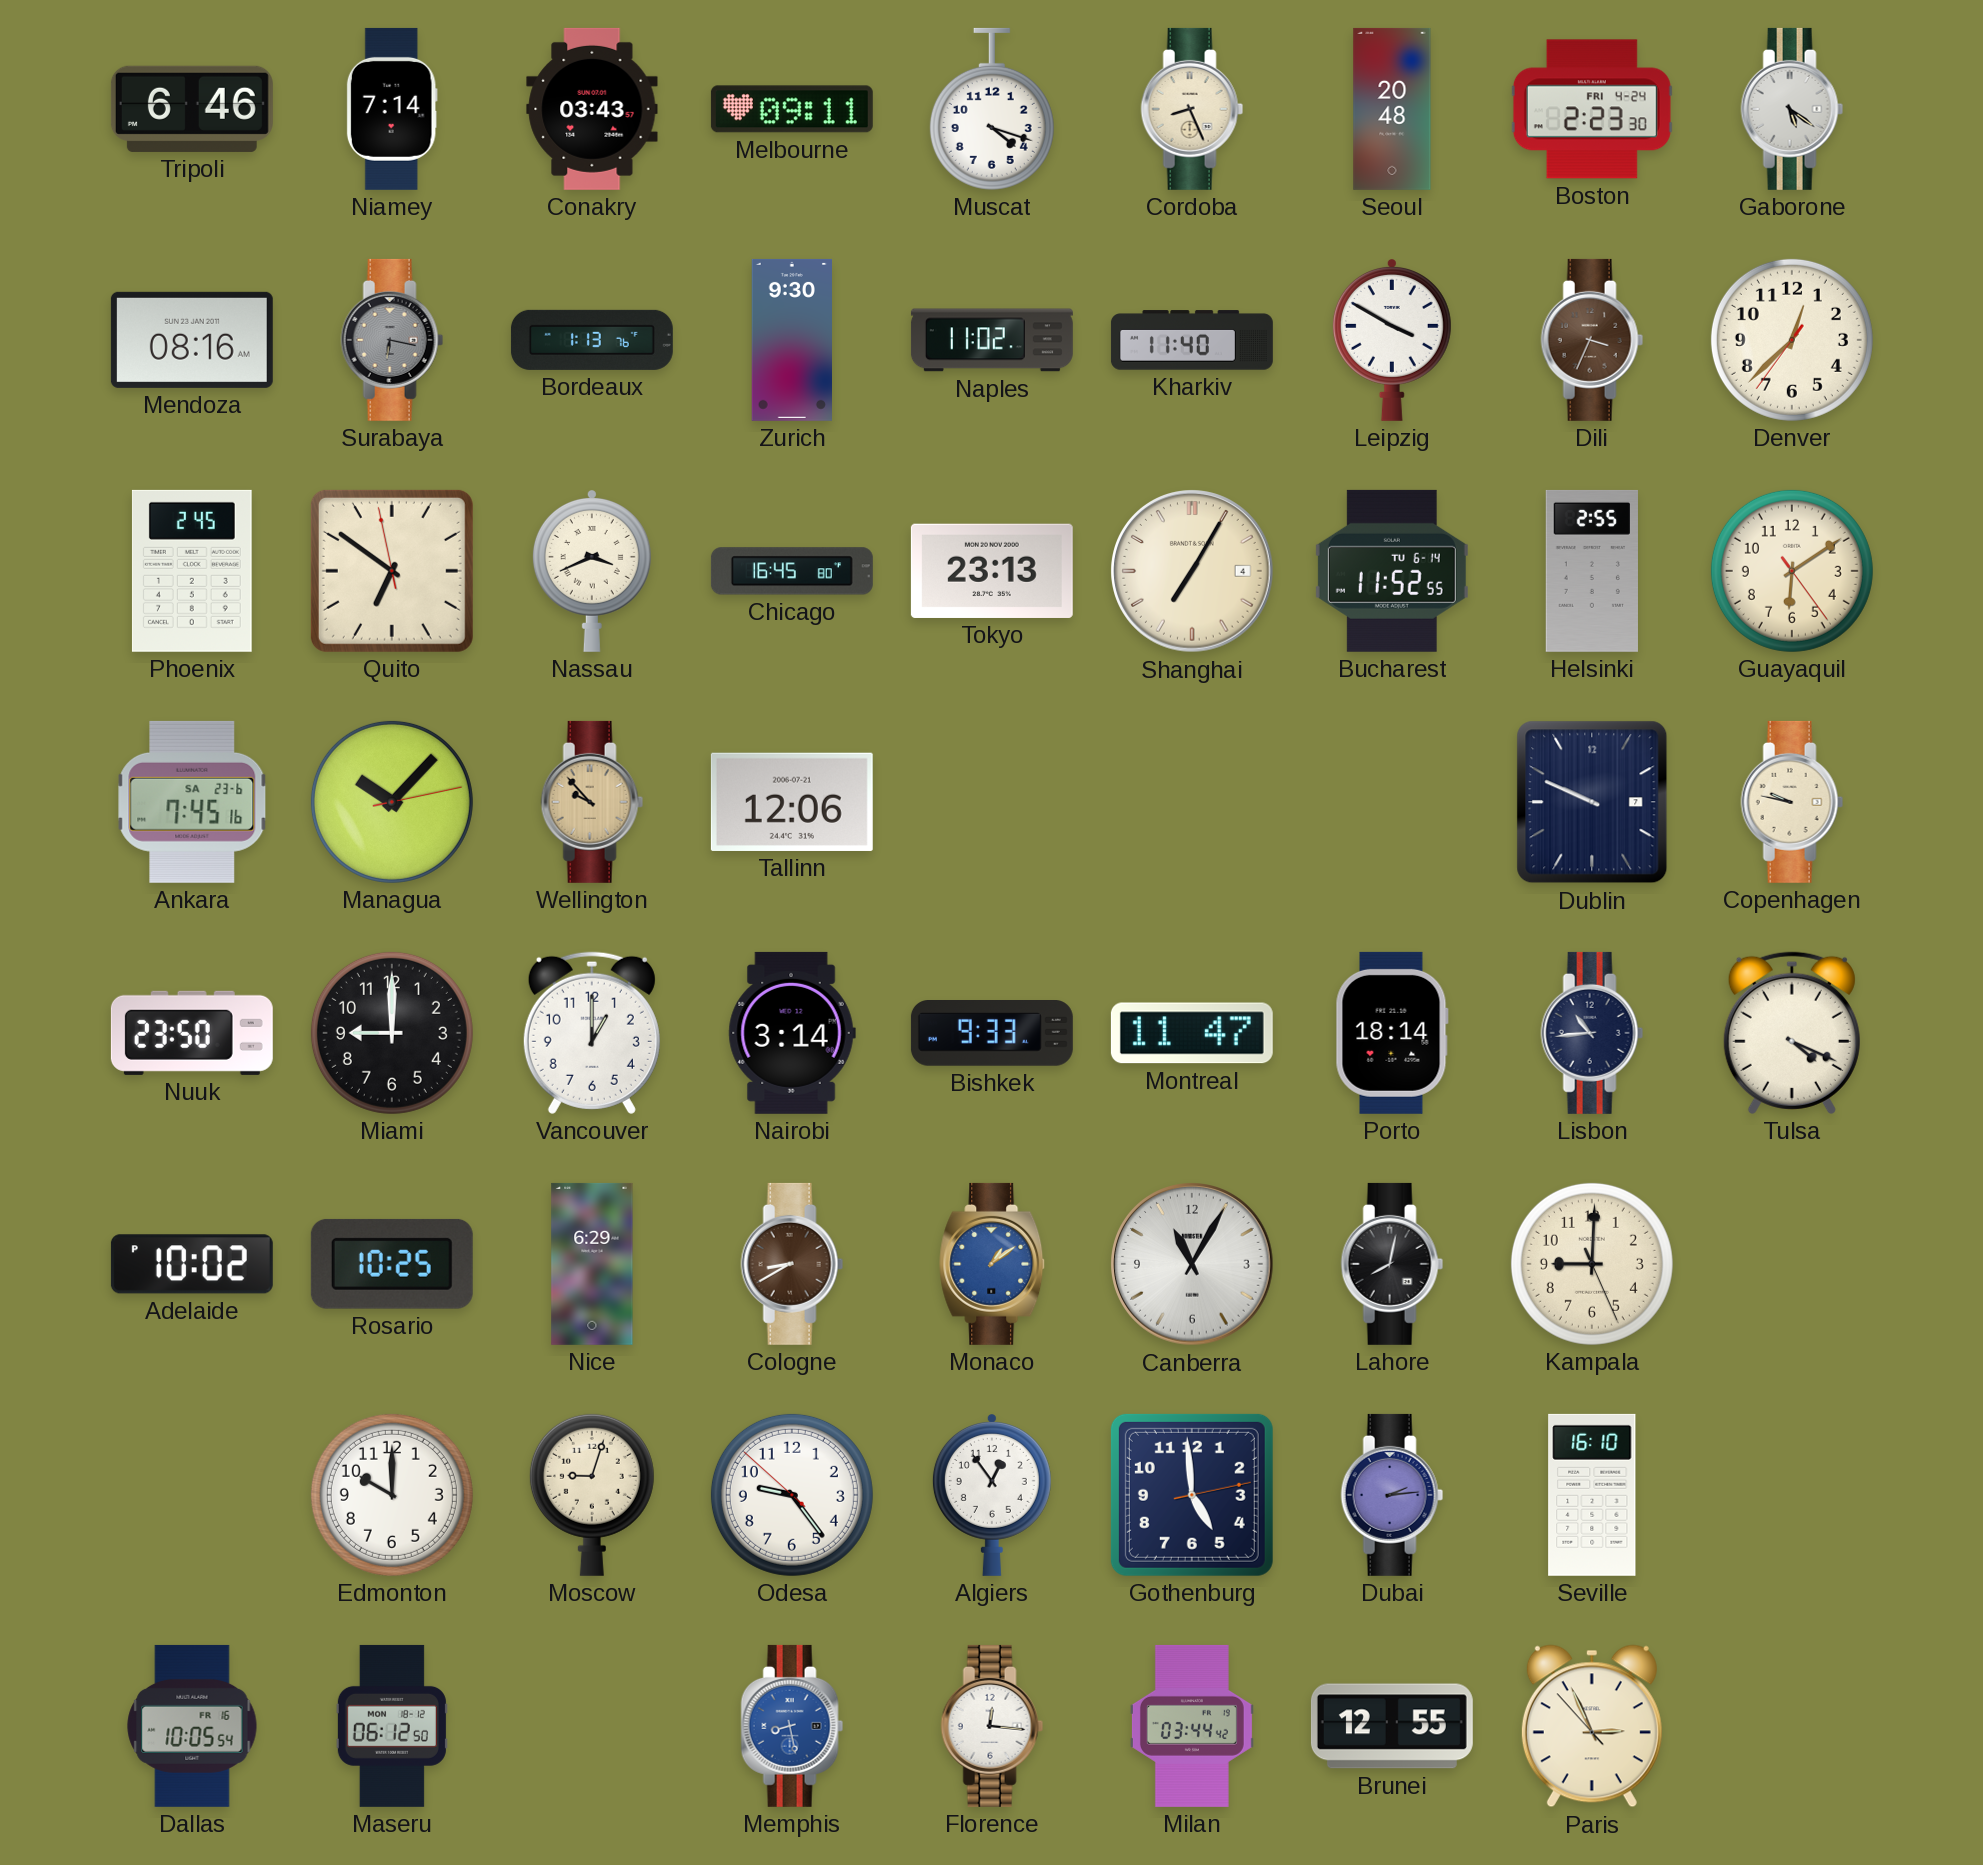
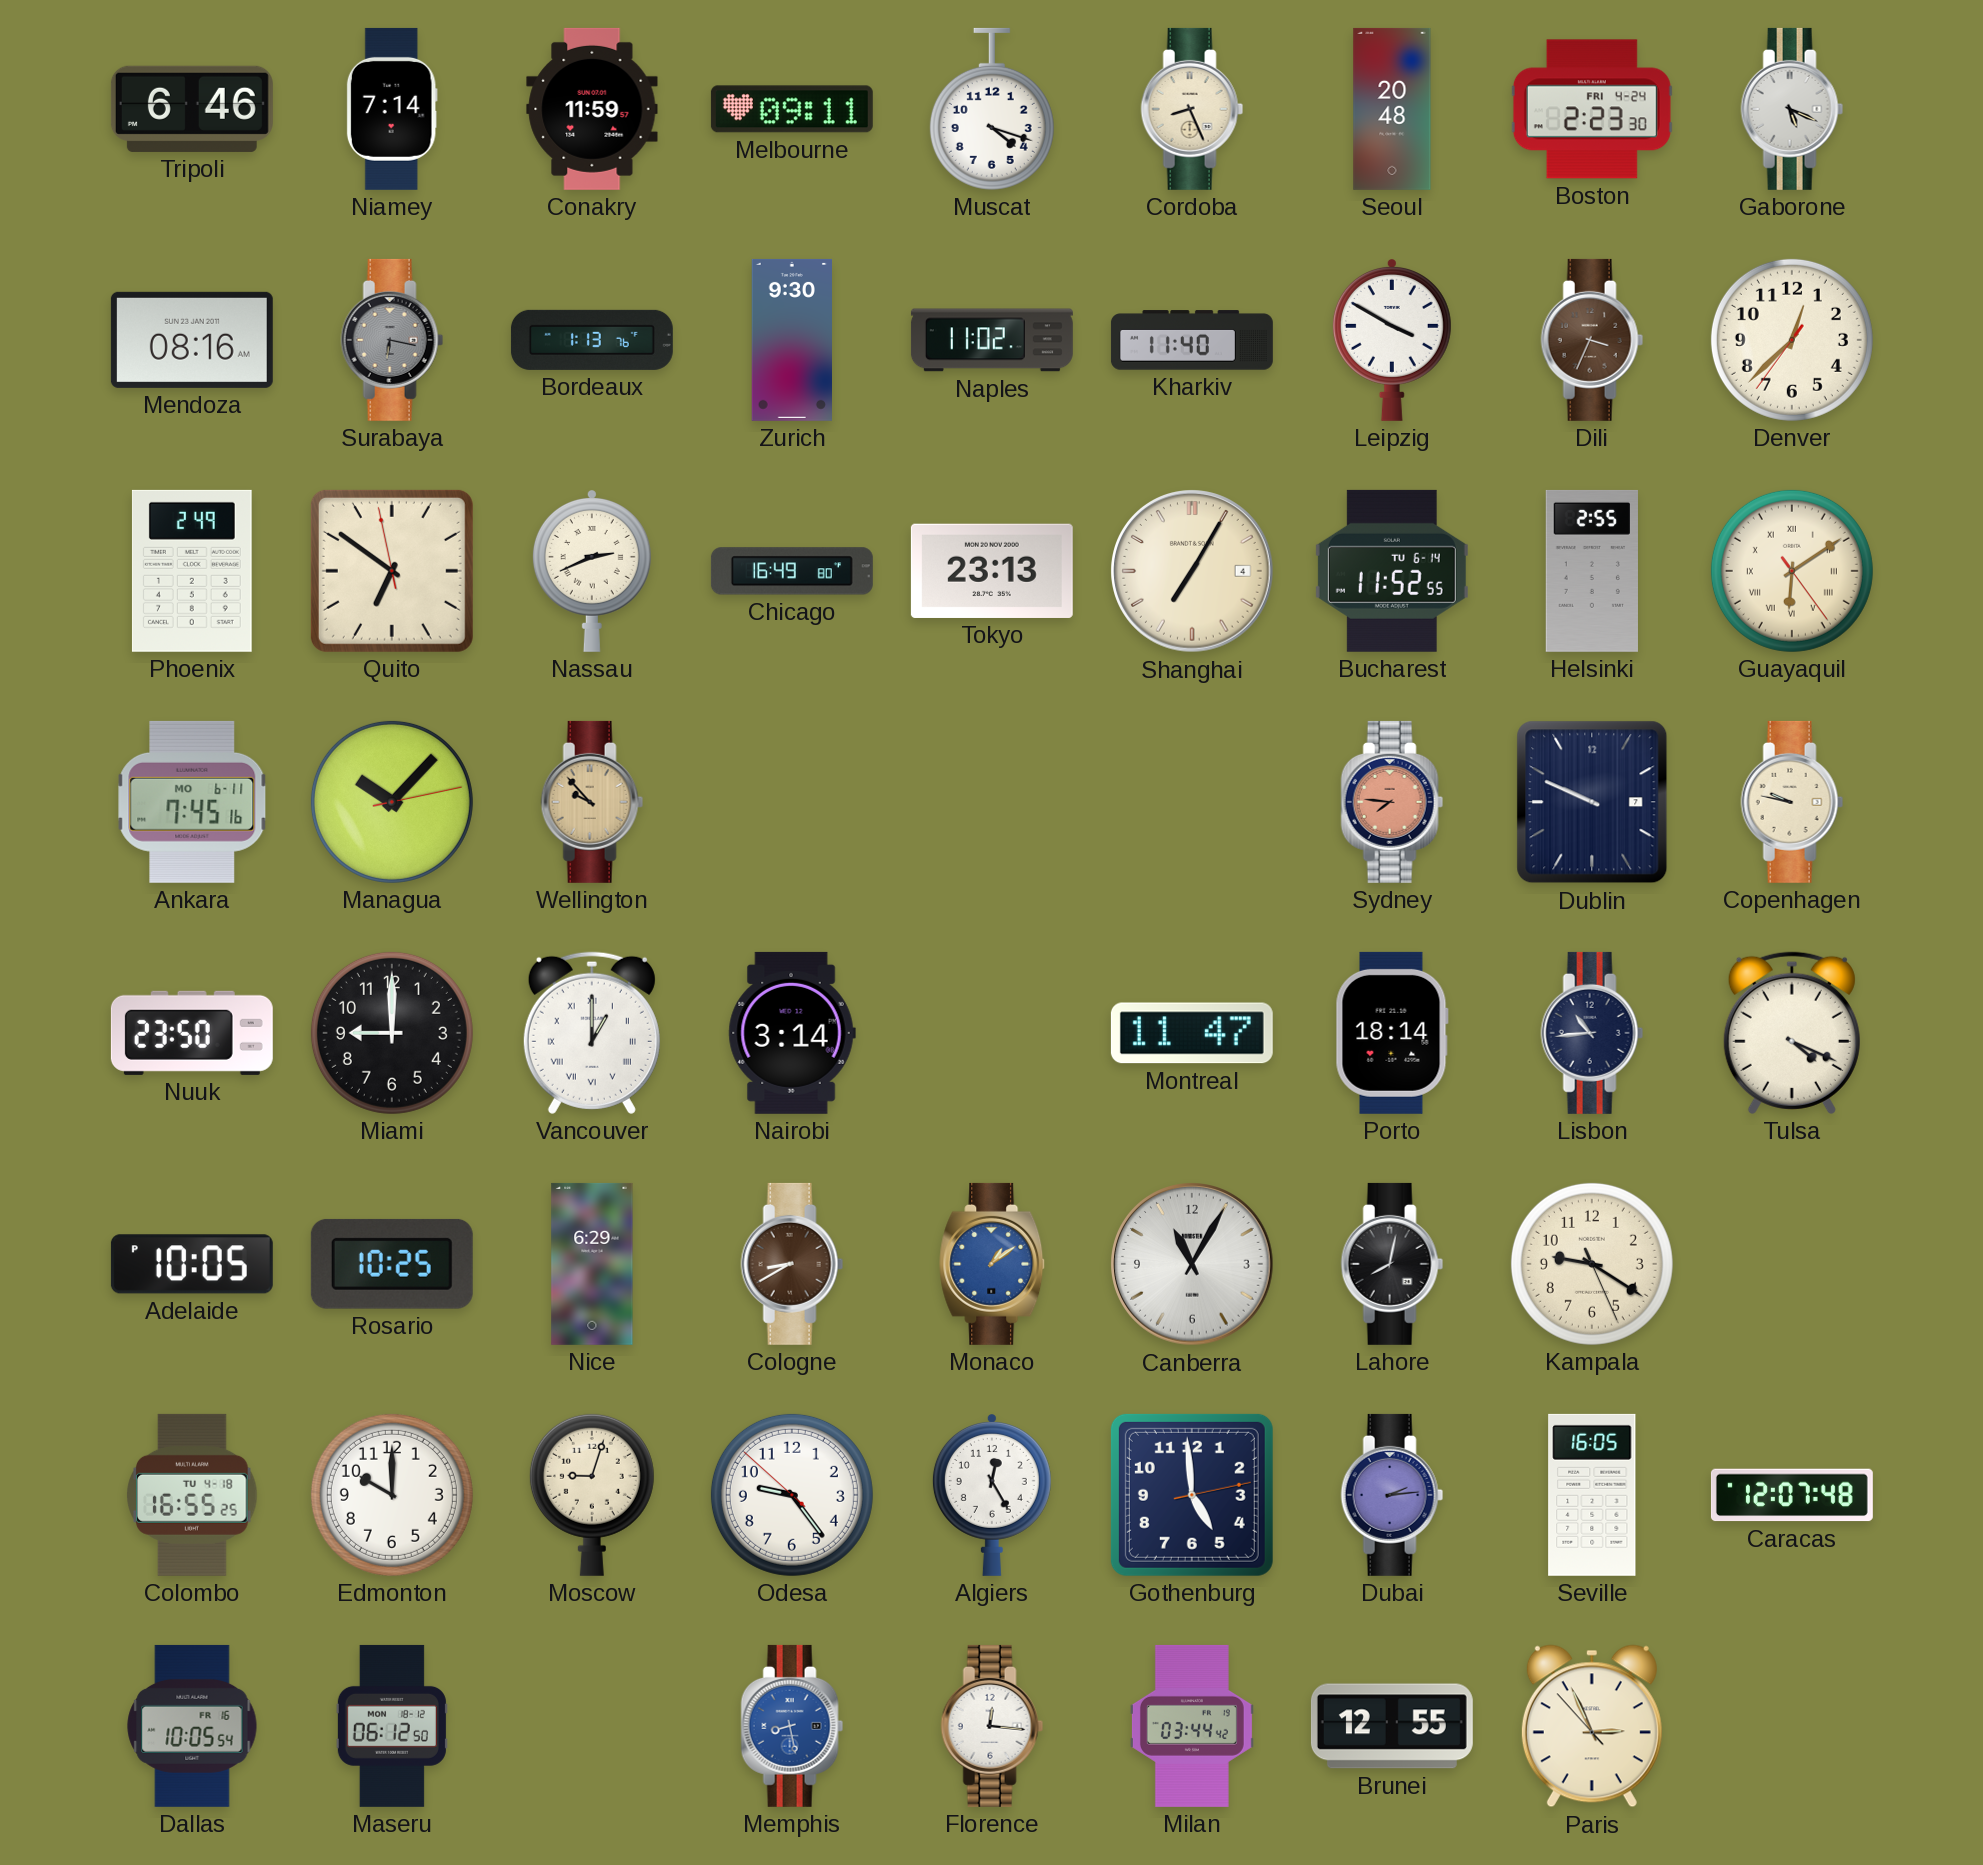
Conakry: 03:43 -> 11:59
Gaborone: 5:21 -> 5:19
Phoenix: 2:45 -> 2:49
Nassau: 3:41 -> 2:41
Chicago: 16:45 -> 16:49
Guayaquil numerals: Arabic -> Roman
Ankara date: SA 23-6 -> MO 6-11
Tallinn: 12:06 -> none
Sydney: none -> 7:46
Vancouver numerals: Arabic -> Roman
Bishkek: 9:33 -> none
Adelaide: 10:02 -> 10:05
Kampala: 9:00 -> 9:20
Colombo: none -> 16:55
Algiers: 12:54 -> 12:25
Seville: 16:10 -> 16:05
Caracas: none -> 12:07
